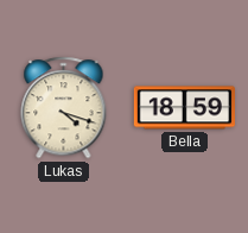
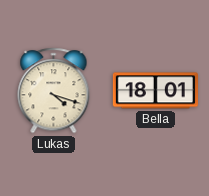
Bella: 18:59 -> 18:01
